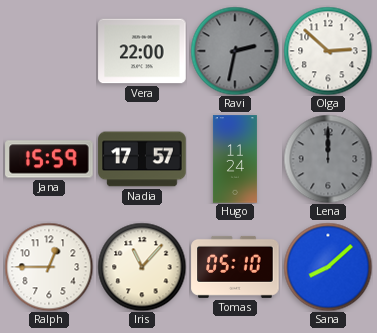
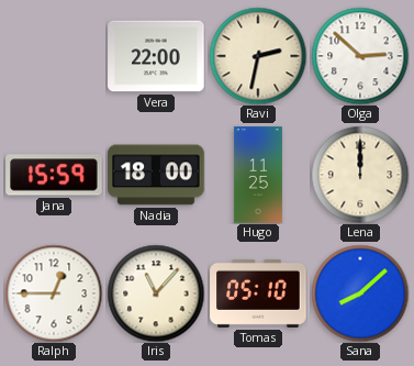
Ravi dial: grey -> cream
Nadia: 17:57 -> 18:00
Hugo: 11:24 -> 11:25
Lena dial: grey -> cream
